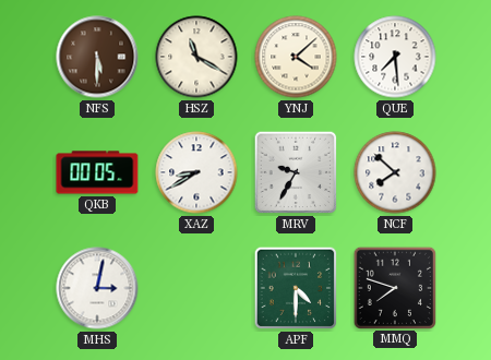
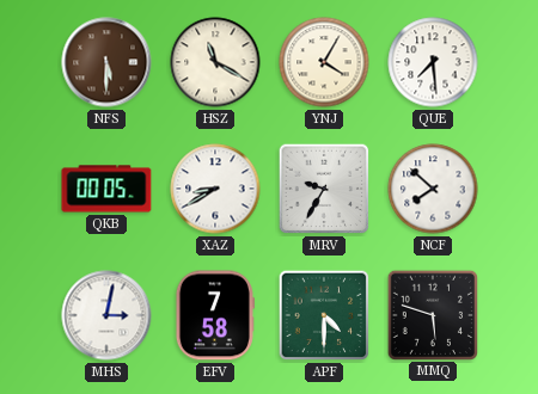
YNJ: 4:08 -> 4:05
EFV: none -> 7:58
MMQ: 7:48 -> 5:48
